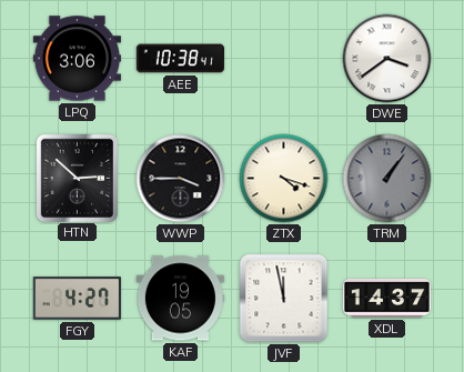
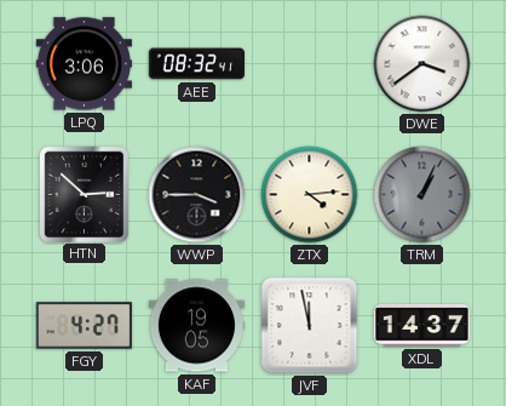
AEE: 10:38 -> 08:32
ZTX: 4:18 -> 4:14
TRM: 1:06 -> 1:04
